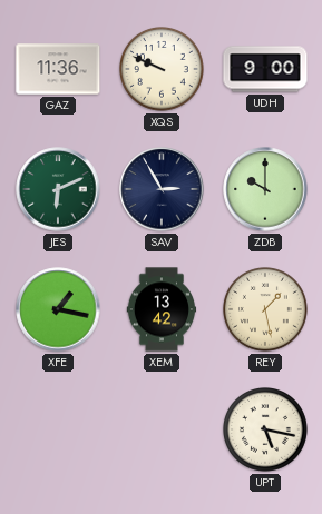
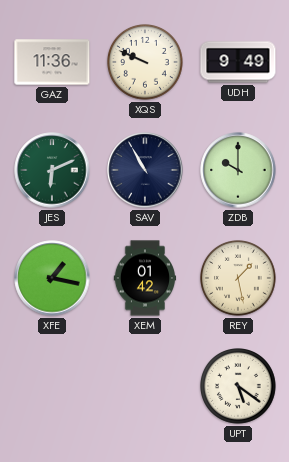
UDH: 9:00 -> 9:49
SAV: 2:55 -> 10:55
XEM: 13:42 -> 01:42
UPT: 5:17 -> 5:21
